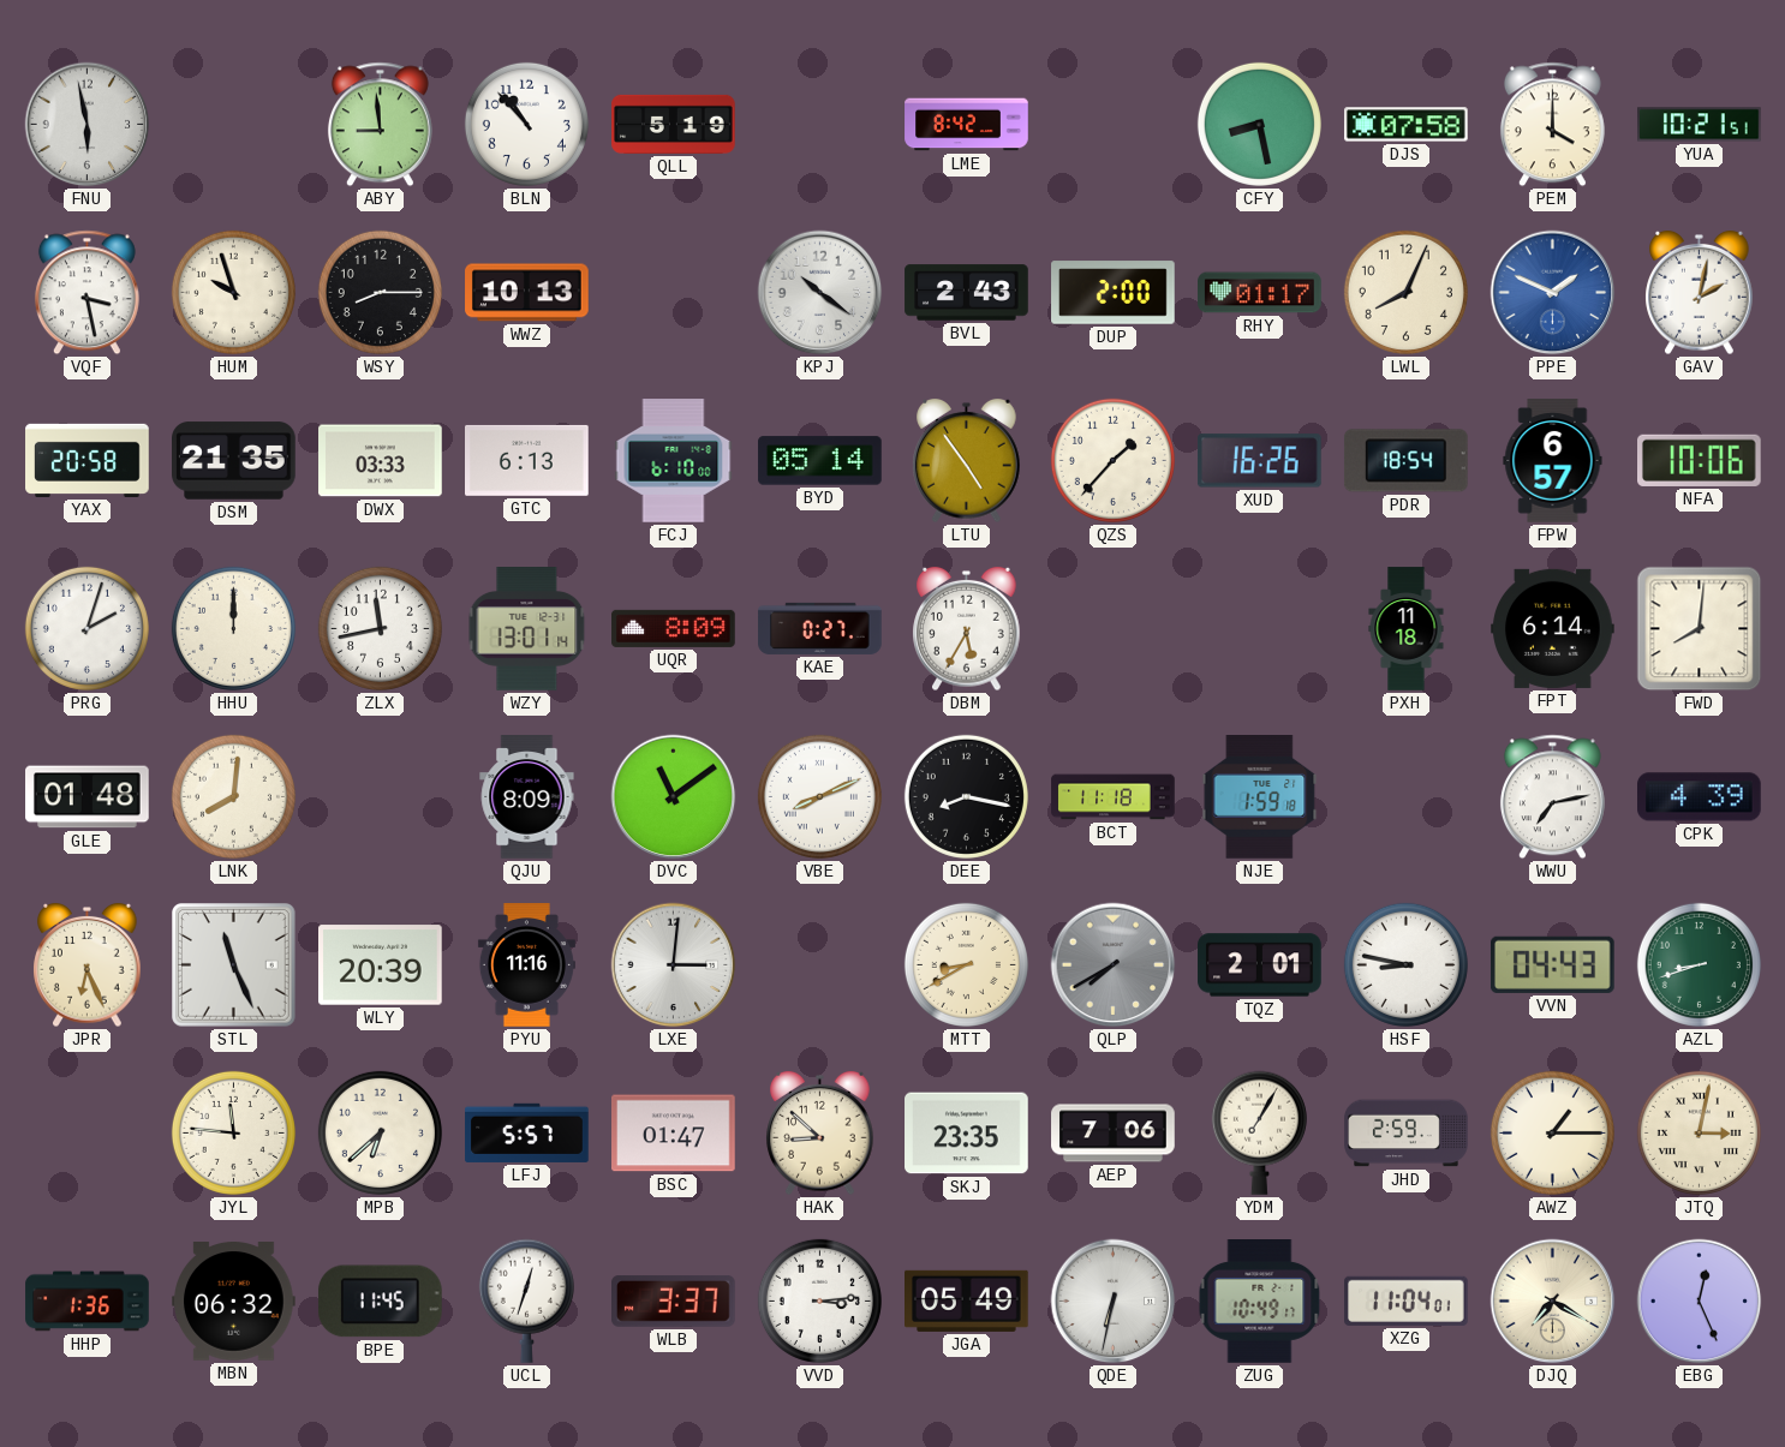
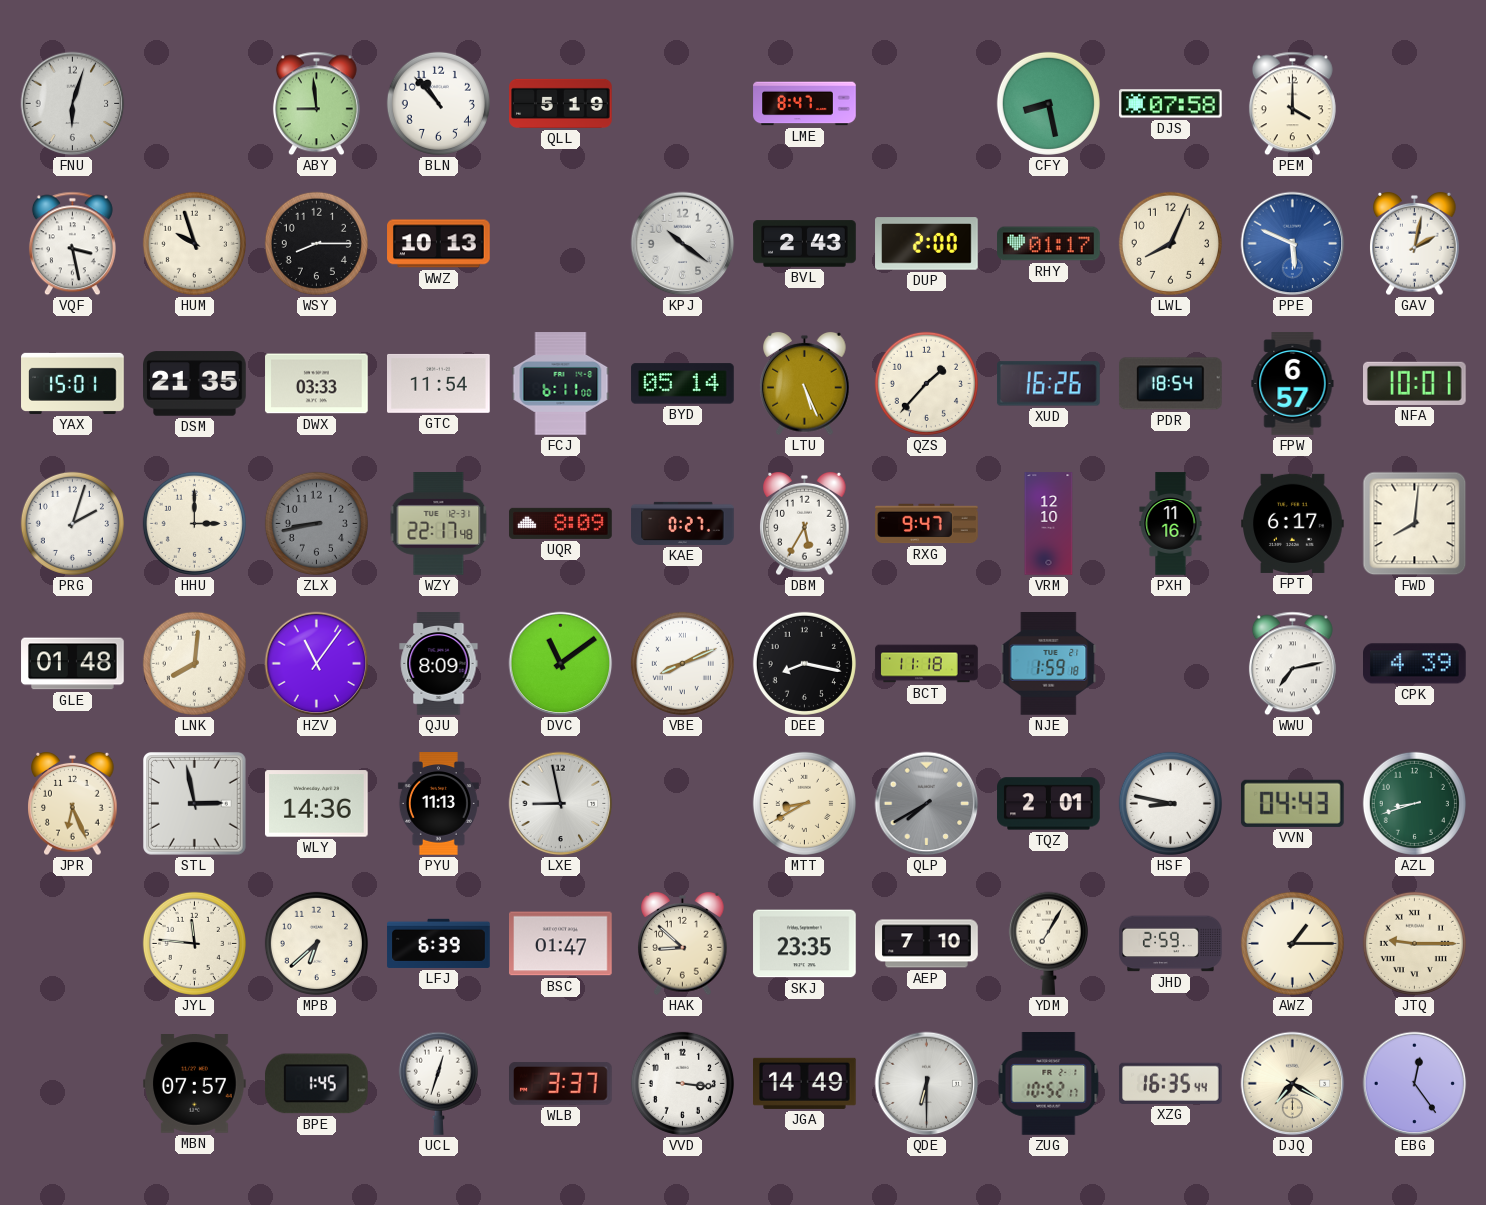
FNU: 5:58 -> 6:03
LME: 8:42 -> 8:47
YUA: 10:21 -> none
PPE: 1:49 -> 5:49
YAX: 20:58 -> 15:01
GTC: 6:13 -> 11:54
FCJ: 6:10 -> 6:11
LTU: 4:54 -> 5:26
NFA: 10:06 -> 10:01
HHU: 12:00 -> 3:00
ZLX: 11:43 -> 8:43
ZLX dial: white -> grey
WZY: 13:01 -> 22:17
RXG: none -> 9:47
VRM: none -> 12:10
PXH: 11:18 -> 11:16
FPT: 6:14 -> 6:17
HZV: none -> 11:06
STL: 11:26 -> 2:58
WLY: 20:39 -> 14:36
PYU: 11:16 -> 11:13
LXE: 3:01 -> 8:58
LFJ: 5:57 -> 6:39
AEP: 7:06 -> 7:10
JTQ: 3:02 -> 9:15
HHP: 1:36 -> none
MBN: 06:32 -> 07:57
BPE: 11:45 -> 1:45
VVD: 3:14 -> 3:16
JGA: 05:49 -> 14:49
QDE: 6:32 -> 6:30
ZUG: 10:49 -> 10:52
XZG: 11:04 -> 16:35
EBG: 12:26 -> 12:24
